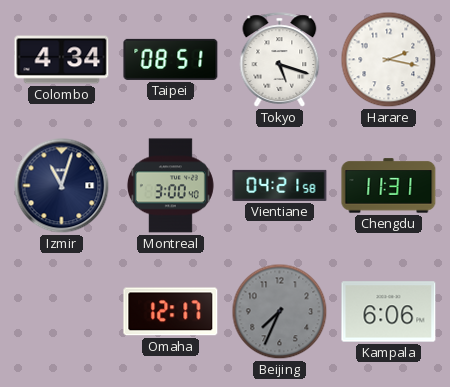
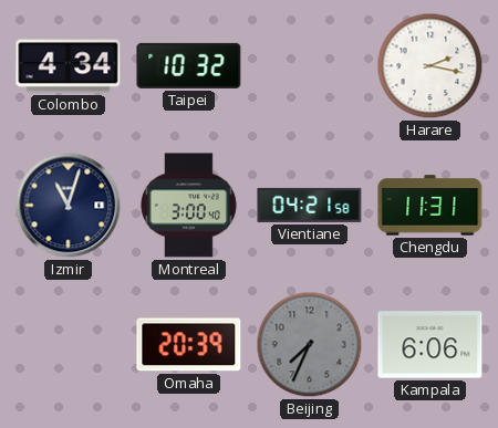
Taipei: 08:51 -> 10:32
Tokyo: 5:18 -> none
Omaha: 12:17 -> 20:39
